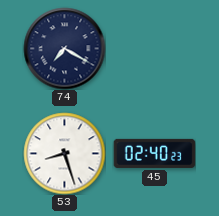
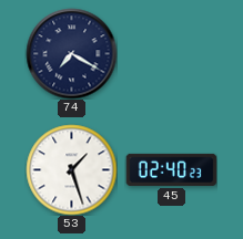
53: 8:27 -> 1:27
